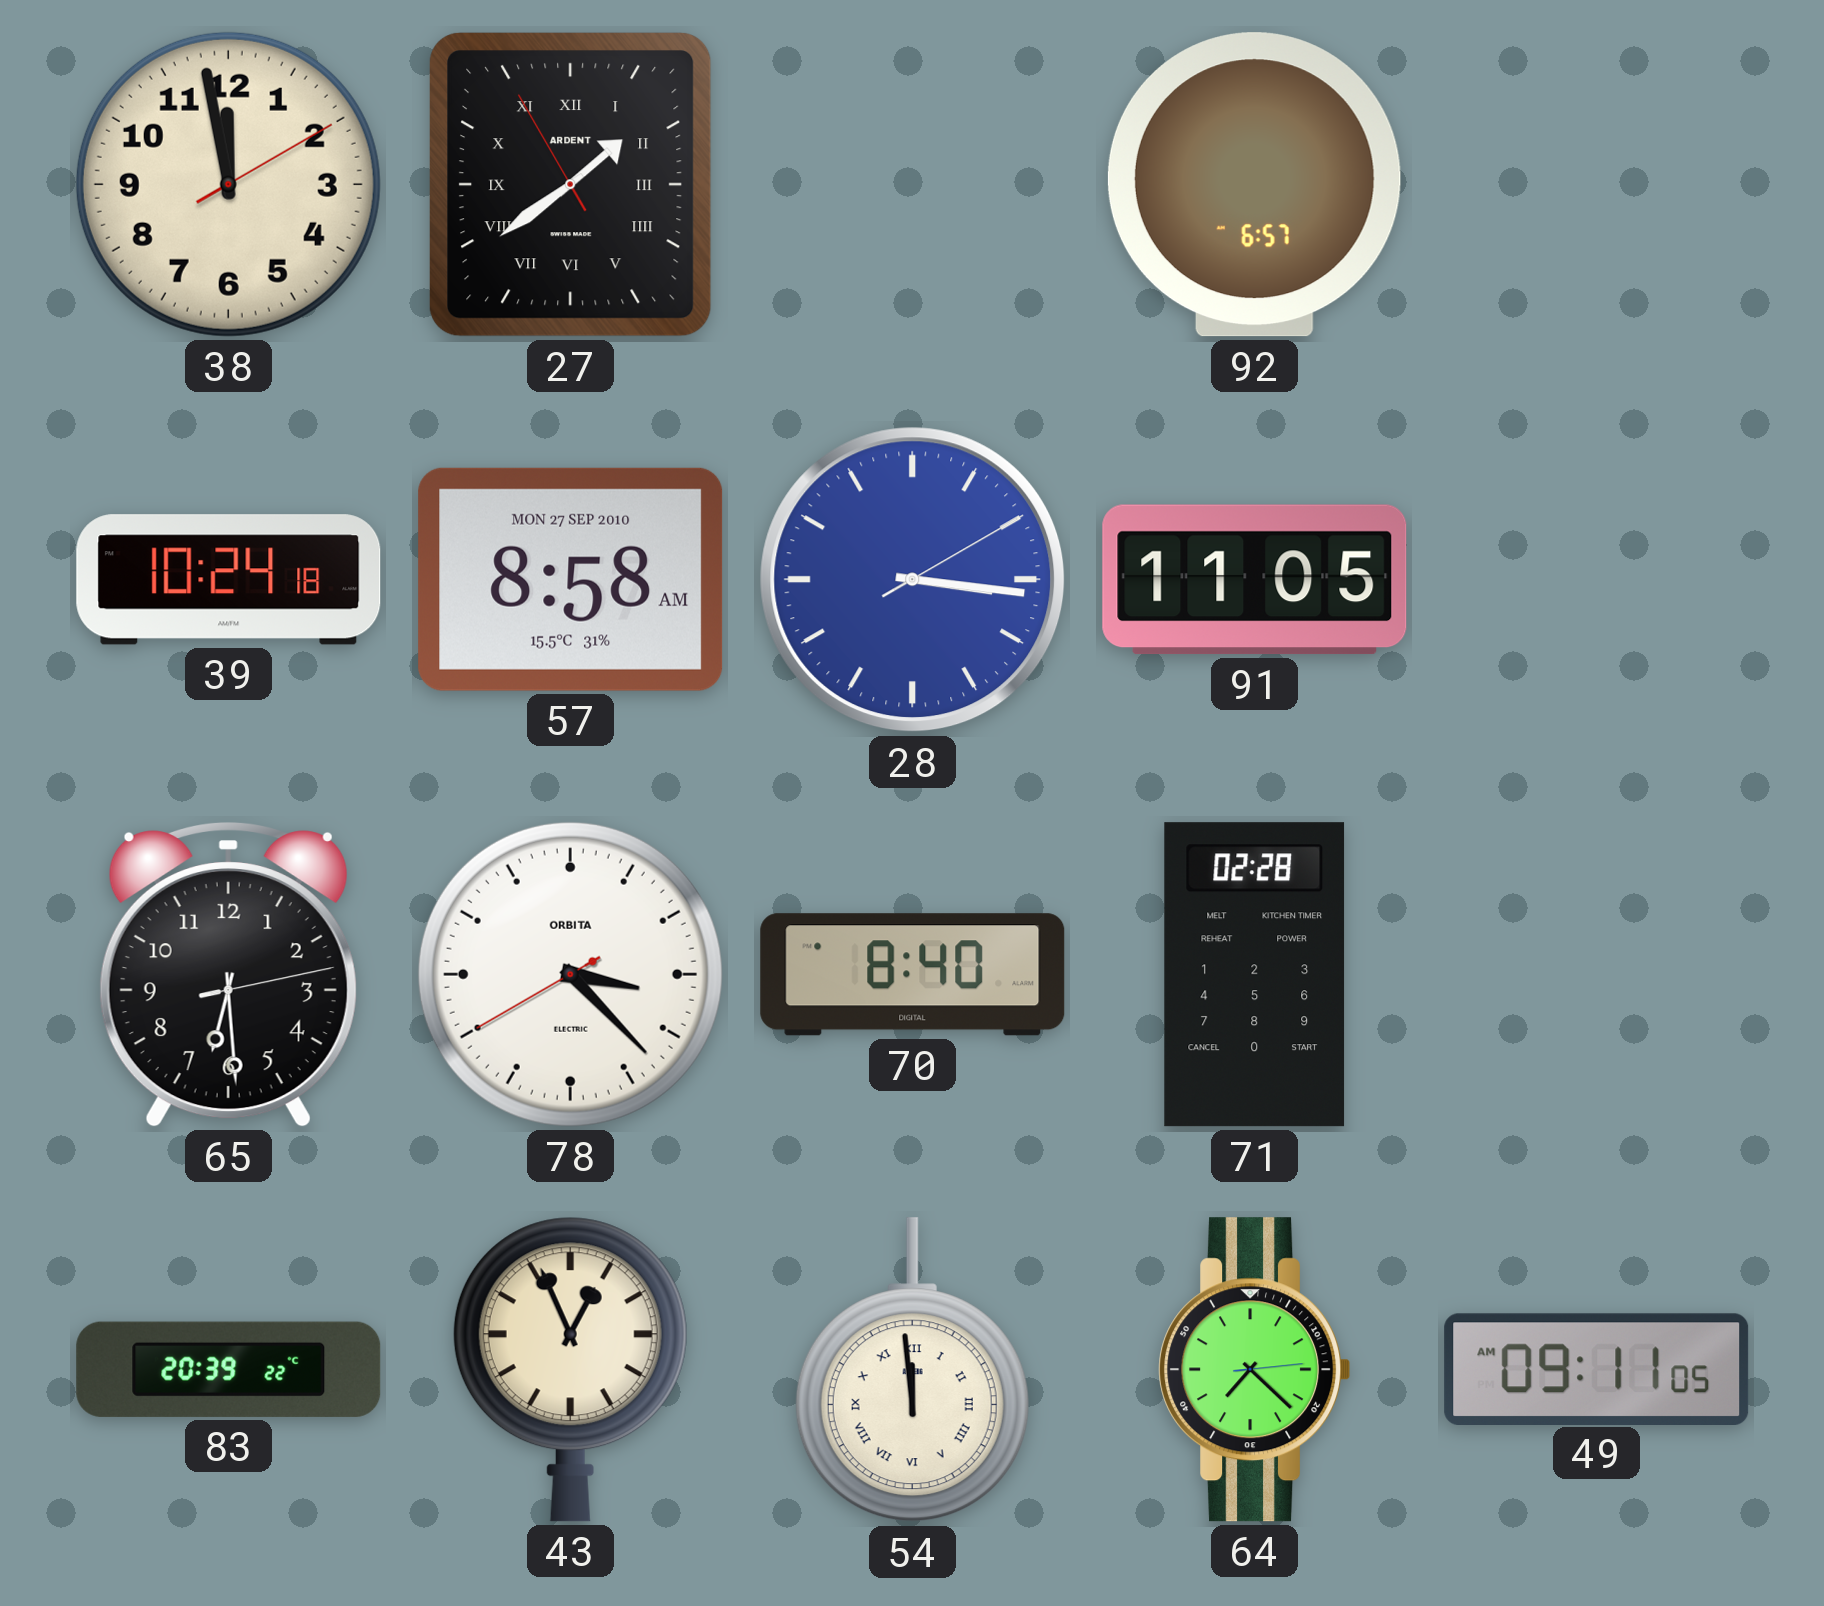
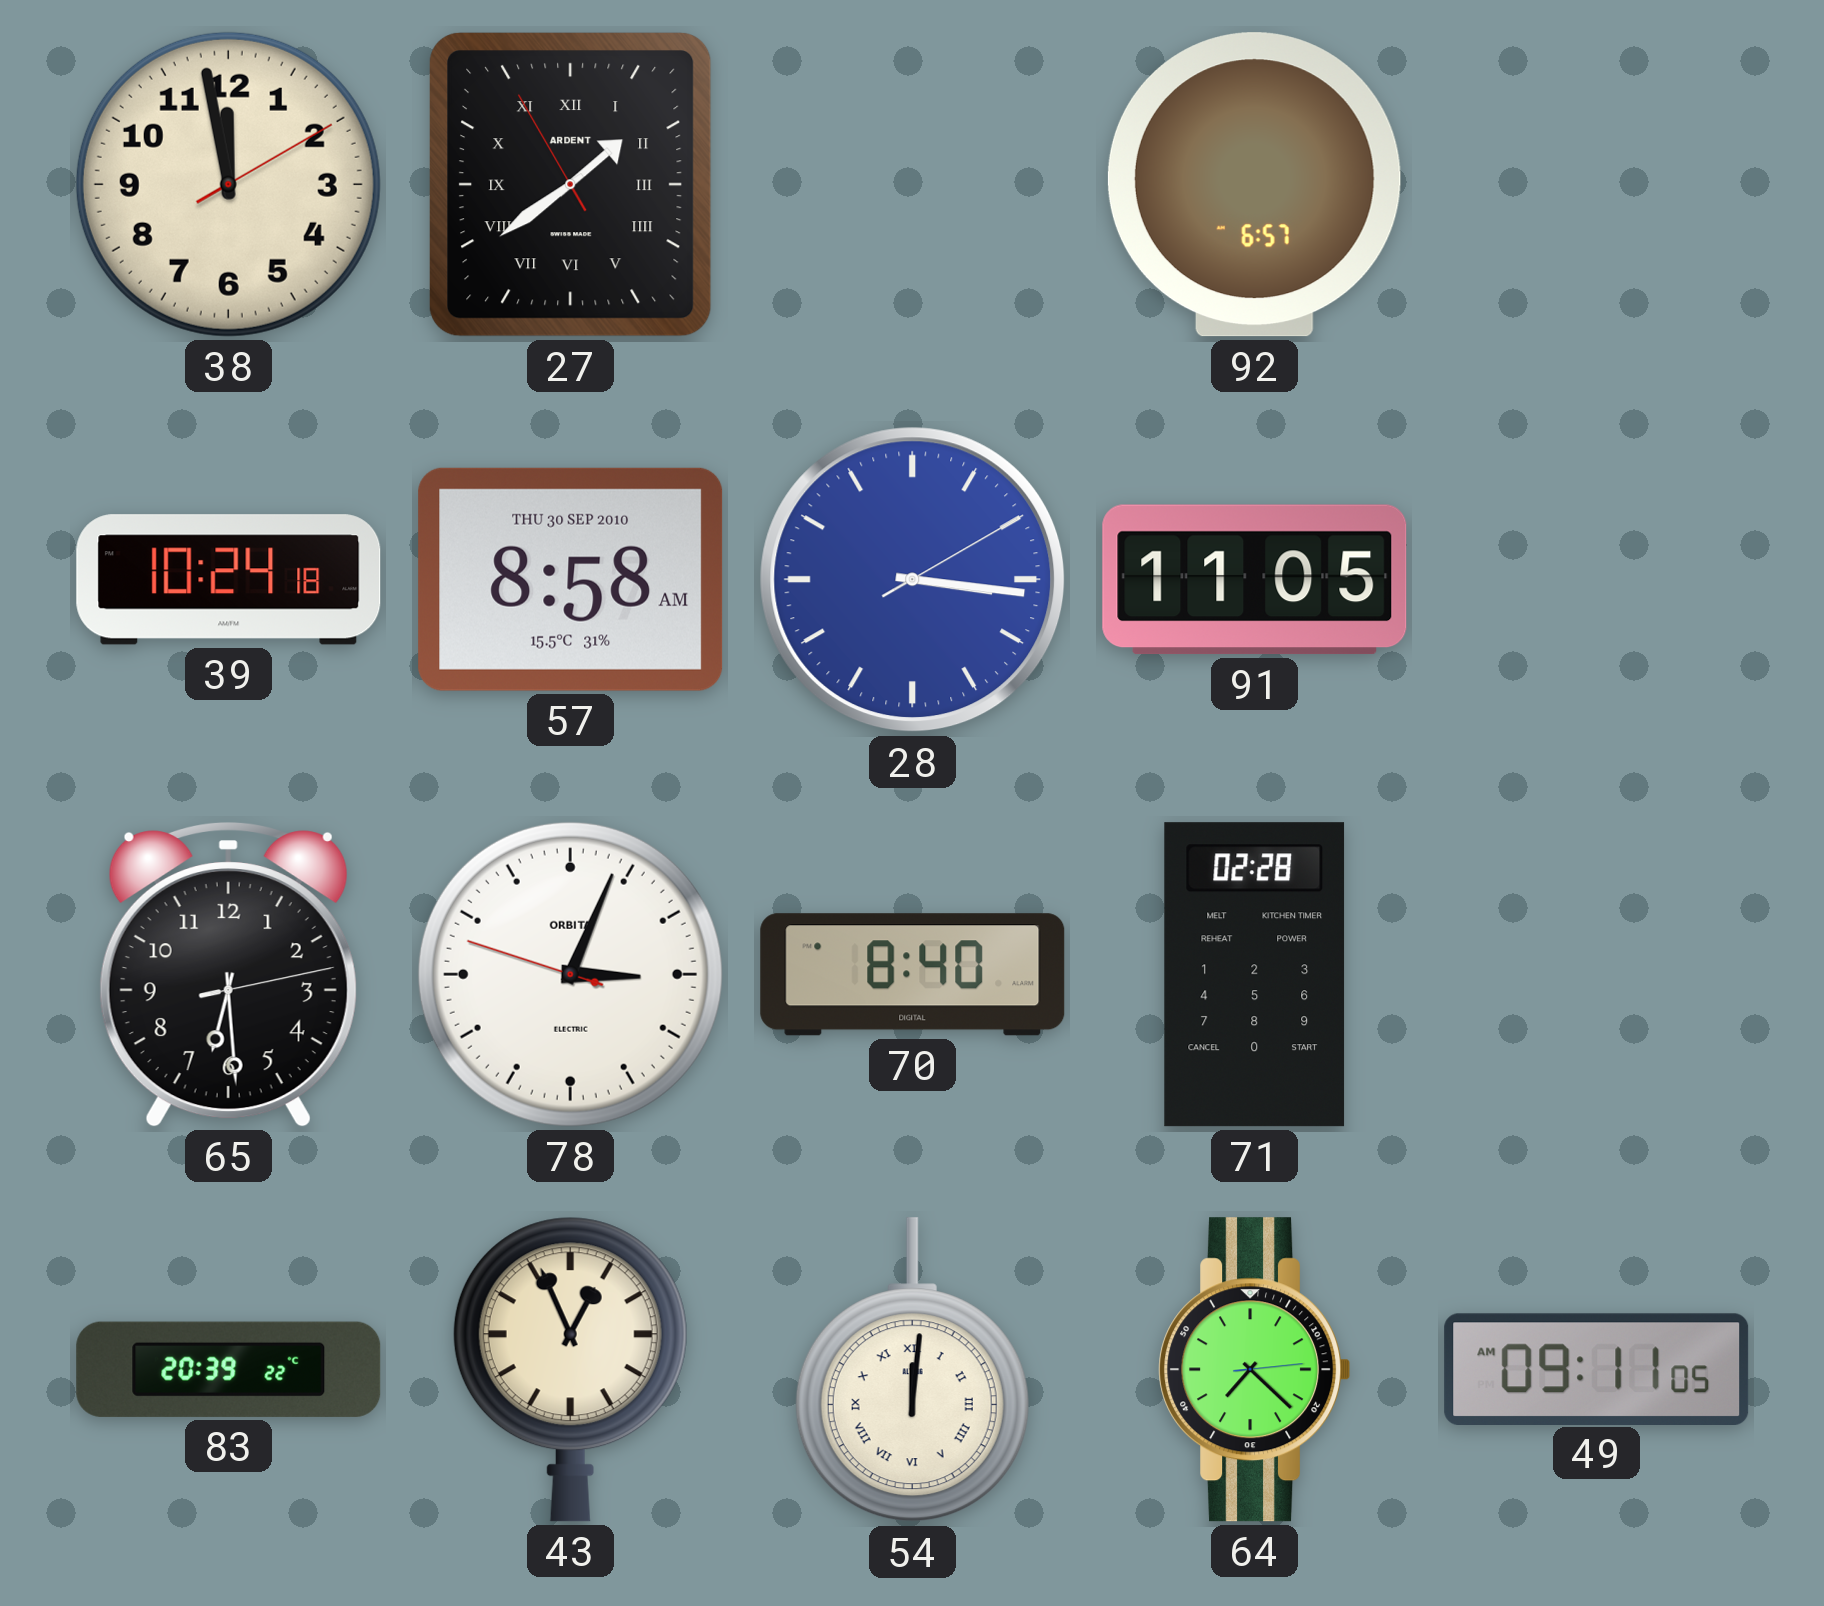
57 date: MON 27 SEP 2010 -> THU 30 SEP 2010
78: 3:22 -> 3:03
54: 11:59 -> 12:01
